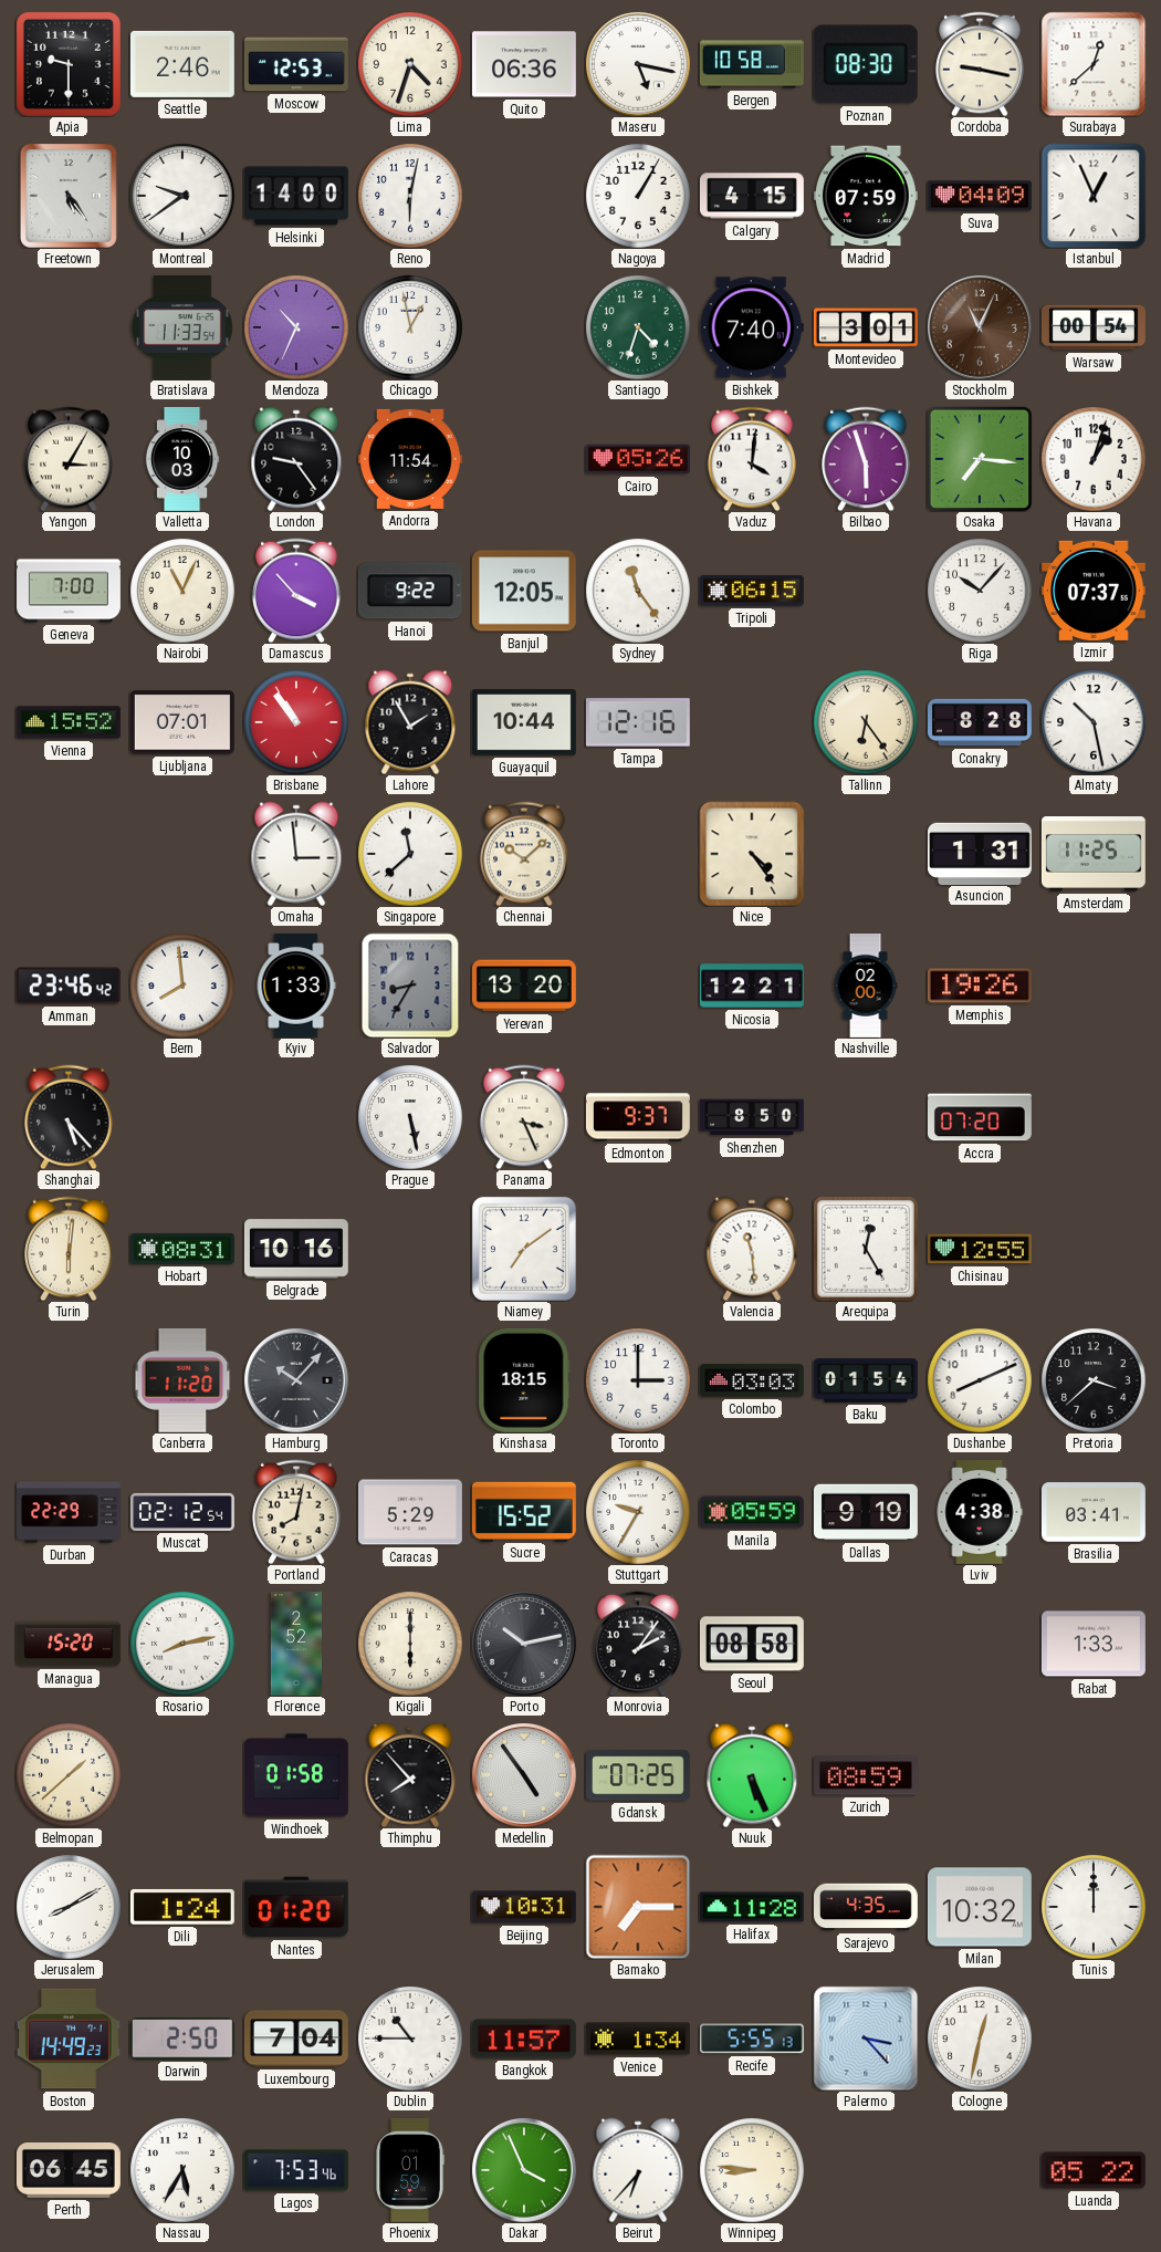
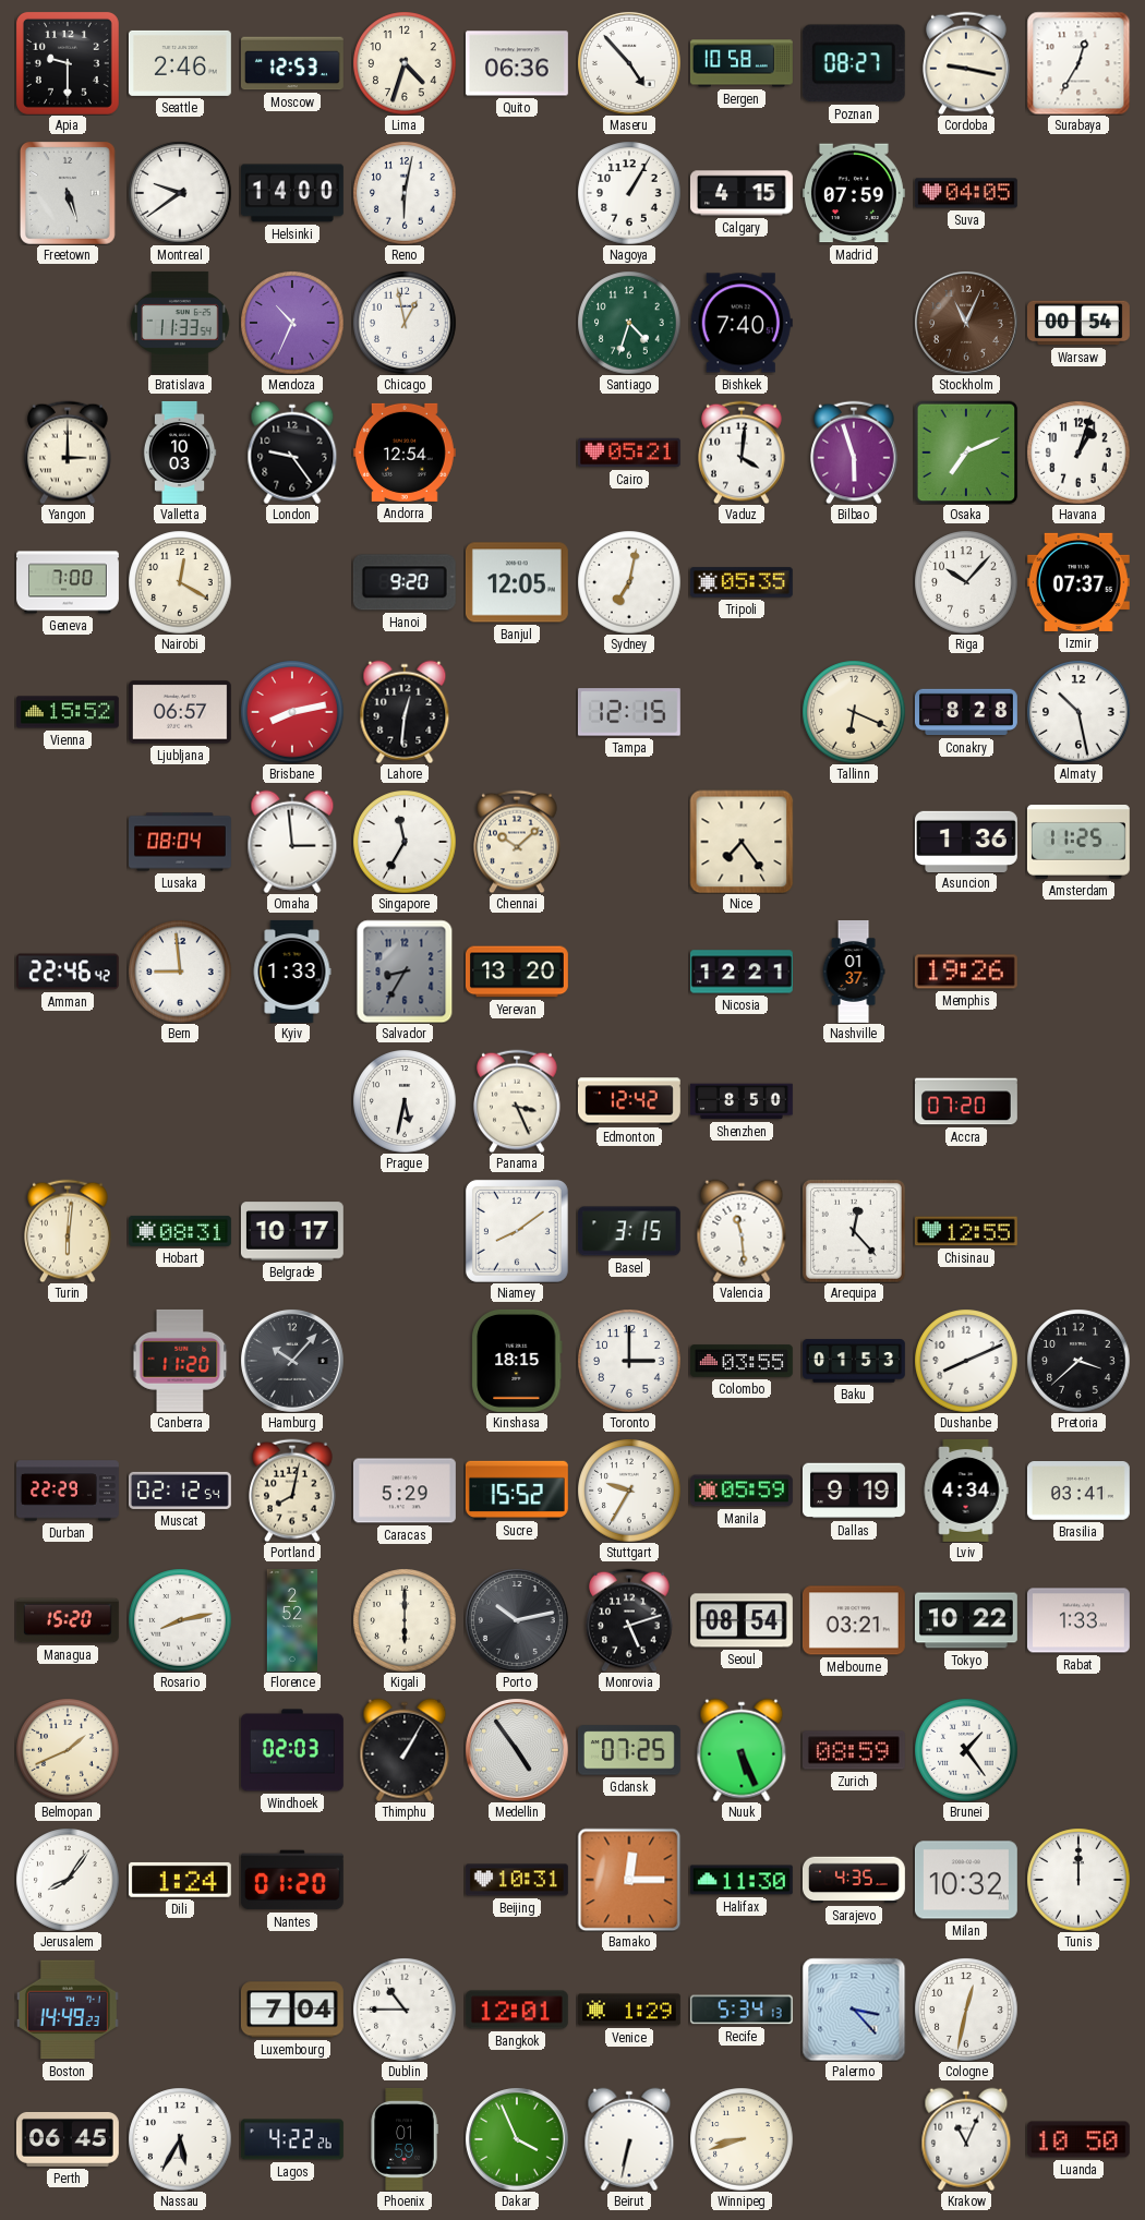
Maseru: 5:17 -> 4:53
Poznan: 08:30 -> 08:27
Surabaya: 12:38 -> 12:35
Freetown: 5:24 -> 5:27
Suva: 04:09 -> 04:05
Istanbul: 12:56 -> none
Montevideo: 3:01 -> none
Yangon: 3:05 -> 3:00
Andorra: 11:54 -> 12:54
Cairo: 05:26 -> 05:21
Osaka: 7:16 -> 7:11
Nairobi: 11:04 -> 12:20
Damascus: 3:53 -> none
Hanoi: 9:22 -> 9:20
Sydney: 11:24 -> 7:02
Tripoli: 06:15 -> 05:35
Ljubljana: 07:01 -> 06:57
Brisbane: 10:54 -> 8:13
Lahore: 1:55 -> 12:31
Guayaquil: 10:44 -> none
Tampa: 12:16 -> 12:15
Tallinn: 6:24 -> 6:19
Lusaka: none -> 08:04
Singapore: 11:38 -> 11:35
Nice: 4:24 -> 7:24
Asuncion: 1:31 -> 1:36
Amman: 23:46 -> 22:46
Bern: 7:59 -> 8:59
Nashville: 02:00 -> 01:37
Shanghai: 5:23 -> none
Prague: 5:28 -> 5:32
Edmonton: 9:37 -> 12:42
Belgrade: 10:16 -> 10:17
Niamey: 7:09 -> 8:09
Basel: none -> 3:15
Arequipa: 12:25 -> 12:23
Colombo: 03:03 -> 03:55
Baku: 01:54 -> 01:53
Lviv: 4:38 -> 4:34
Monrovia: 2:06 -> 5:12
Seoul: 08:58 -> 08:54
Melbourne: none -> 03:21
Tokyo: none -> 10:22
Belmopan: 1:38 -> 1:41
Windhoek: 01:58 -> 02:03
Thimphu: 7:53 -> 1:05
Brunei: none -> 1:24
Jerusalem: 8:10 -> 8:06
Bamako: 7:15 -> 12:15
Halifax: 11:28 -> 11:30
Darwin: 2:50 -> none
Bangkok: 11:57 -> 12:01
Venice: 1:34 -> 1:29
Recife: 5:55 -> 5:34
Lagos: 7:53 -> 4:22
Beirut: 6:37 -> 6:32
Winnipeg: 8:46 -> 8:42
Krakow: none -> 11:04
Luanda: 05:22 -> 10:50
